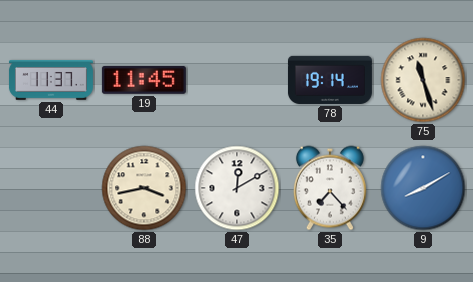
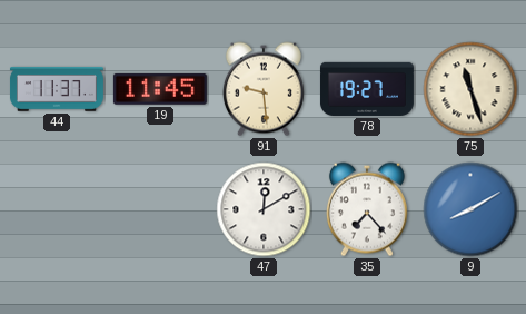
91: none -> 9:29
78: 19:14 -> 19:27
88: 3:43 -> none
